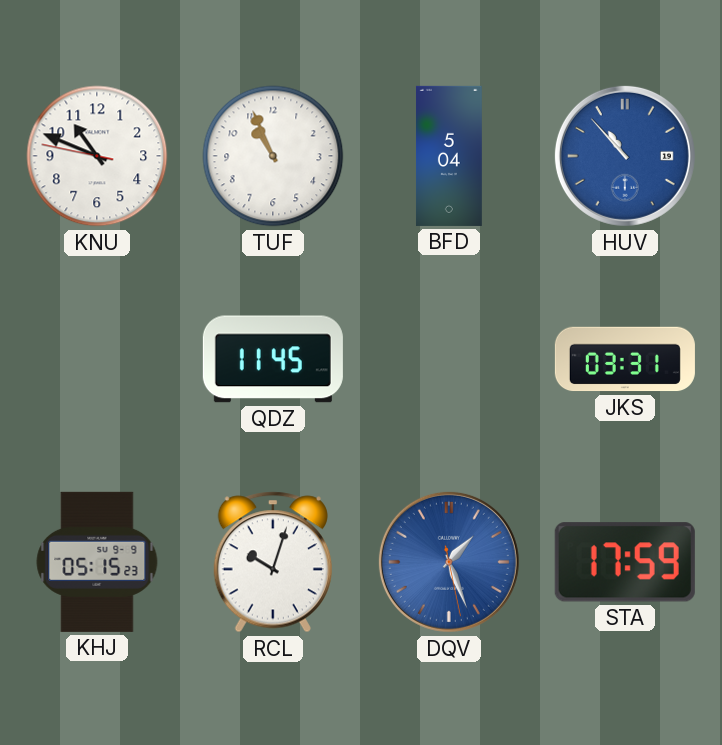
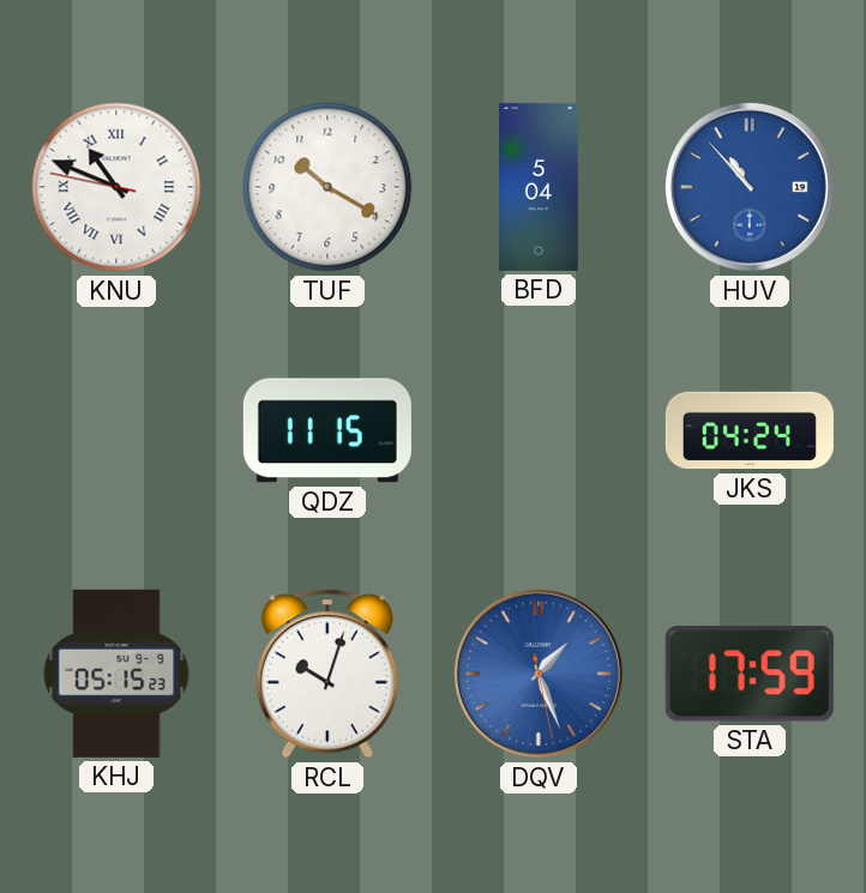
KNU numerals: Arabic -> Roman
TUF: 10:56 -> 10:20
QDZ: 11:45 -> 11:15
JKS: 03:31 -> 04:24
